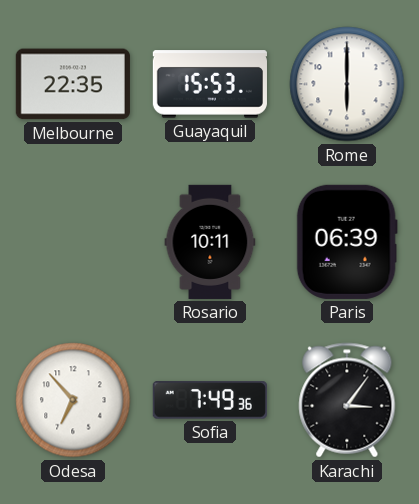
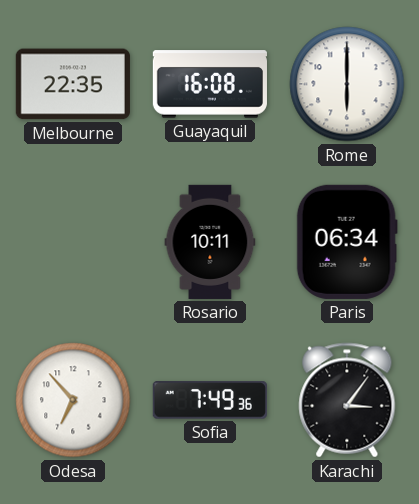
Guayaquil: 15:53 -> 16:08
Paris: 06:39 -> 06:34
